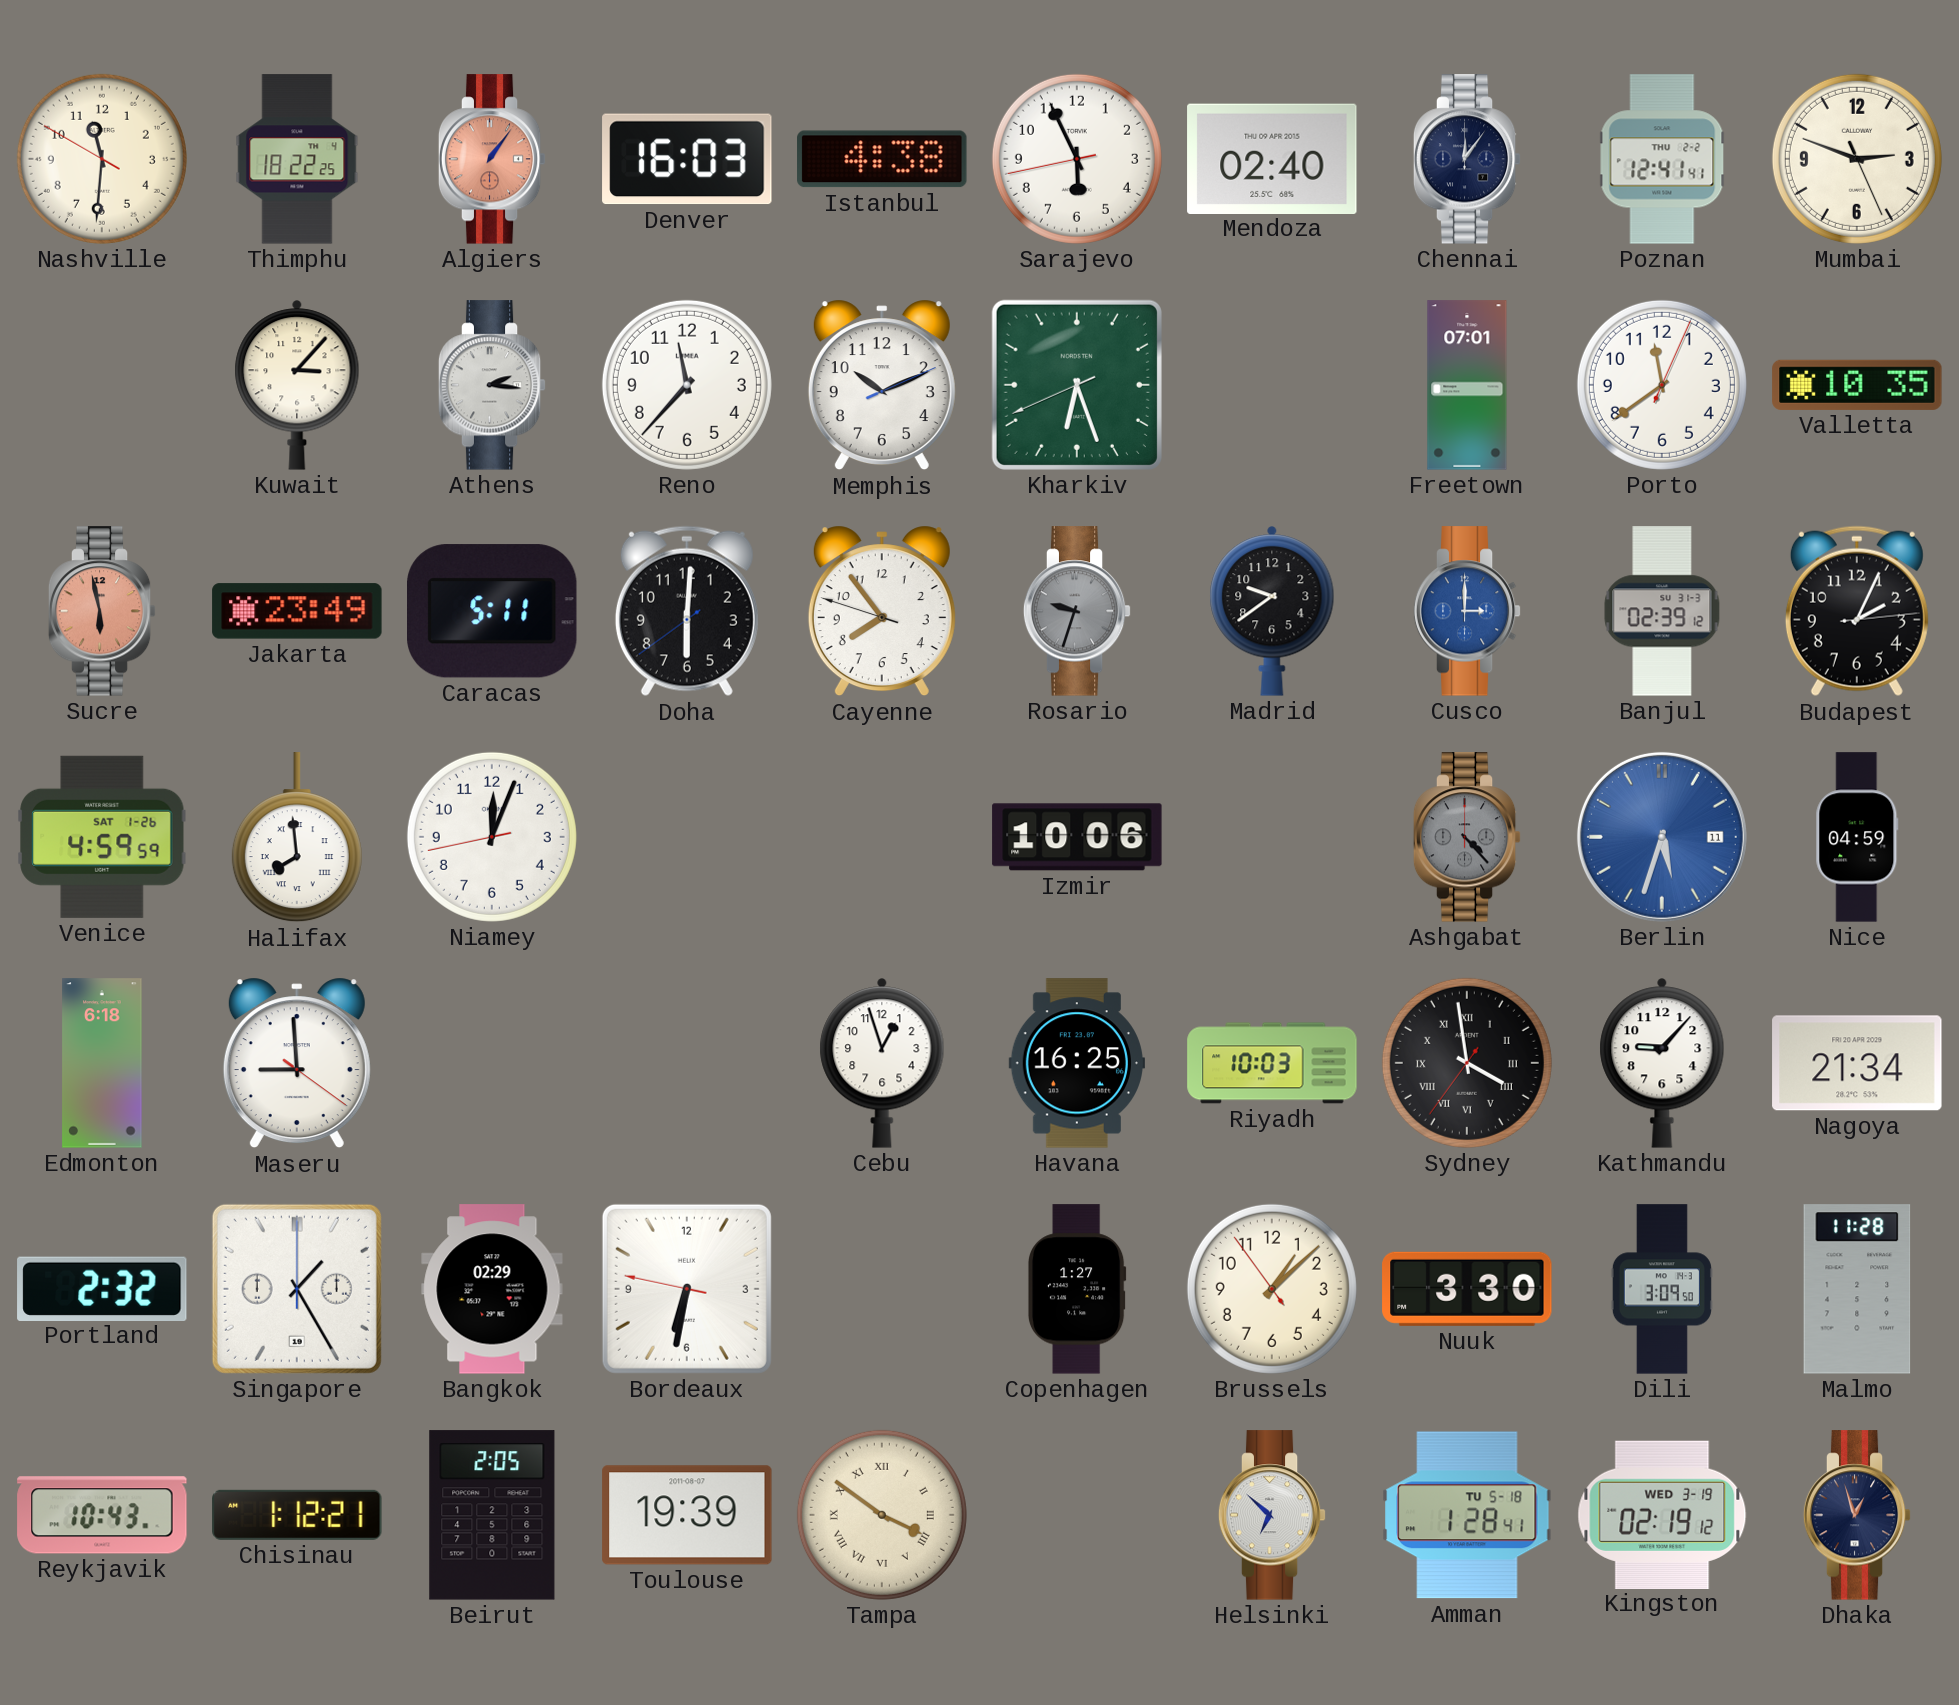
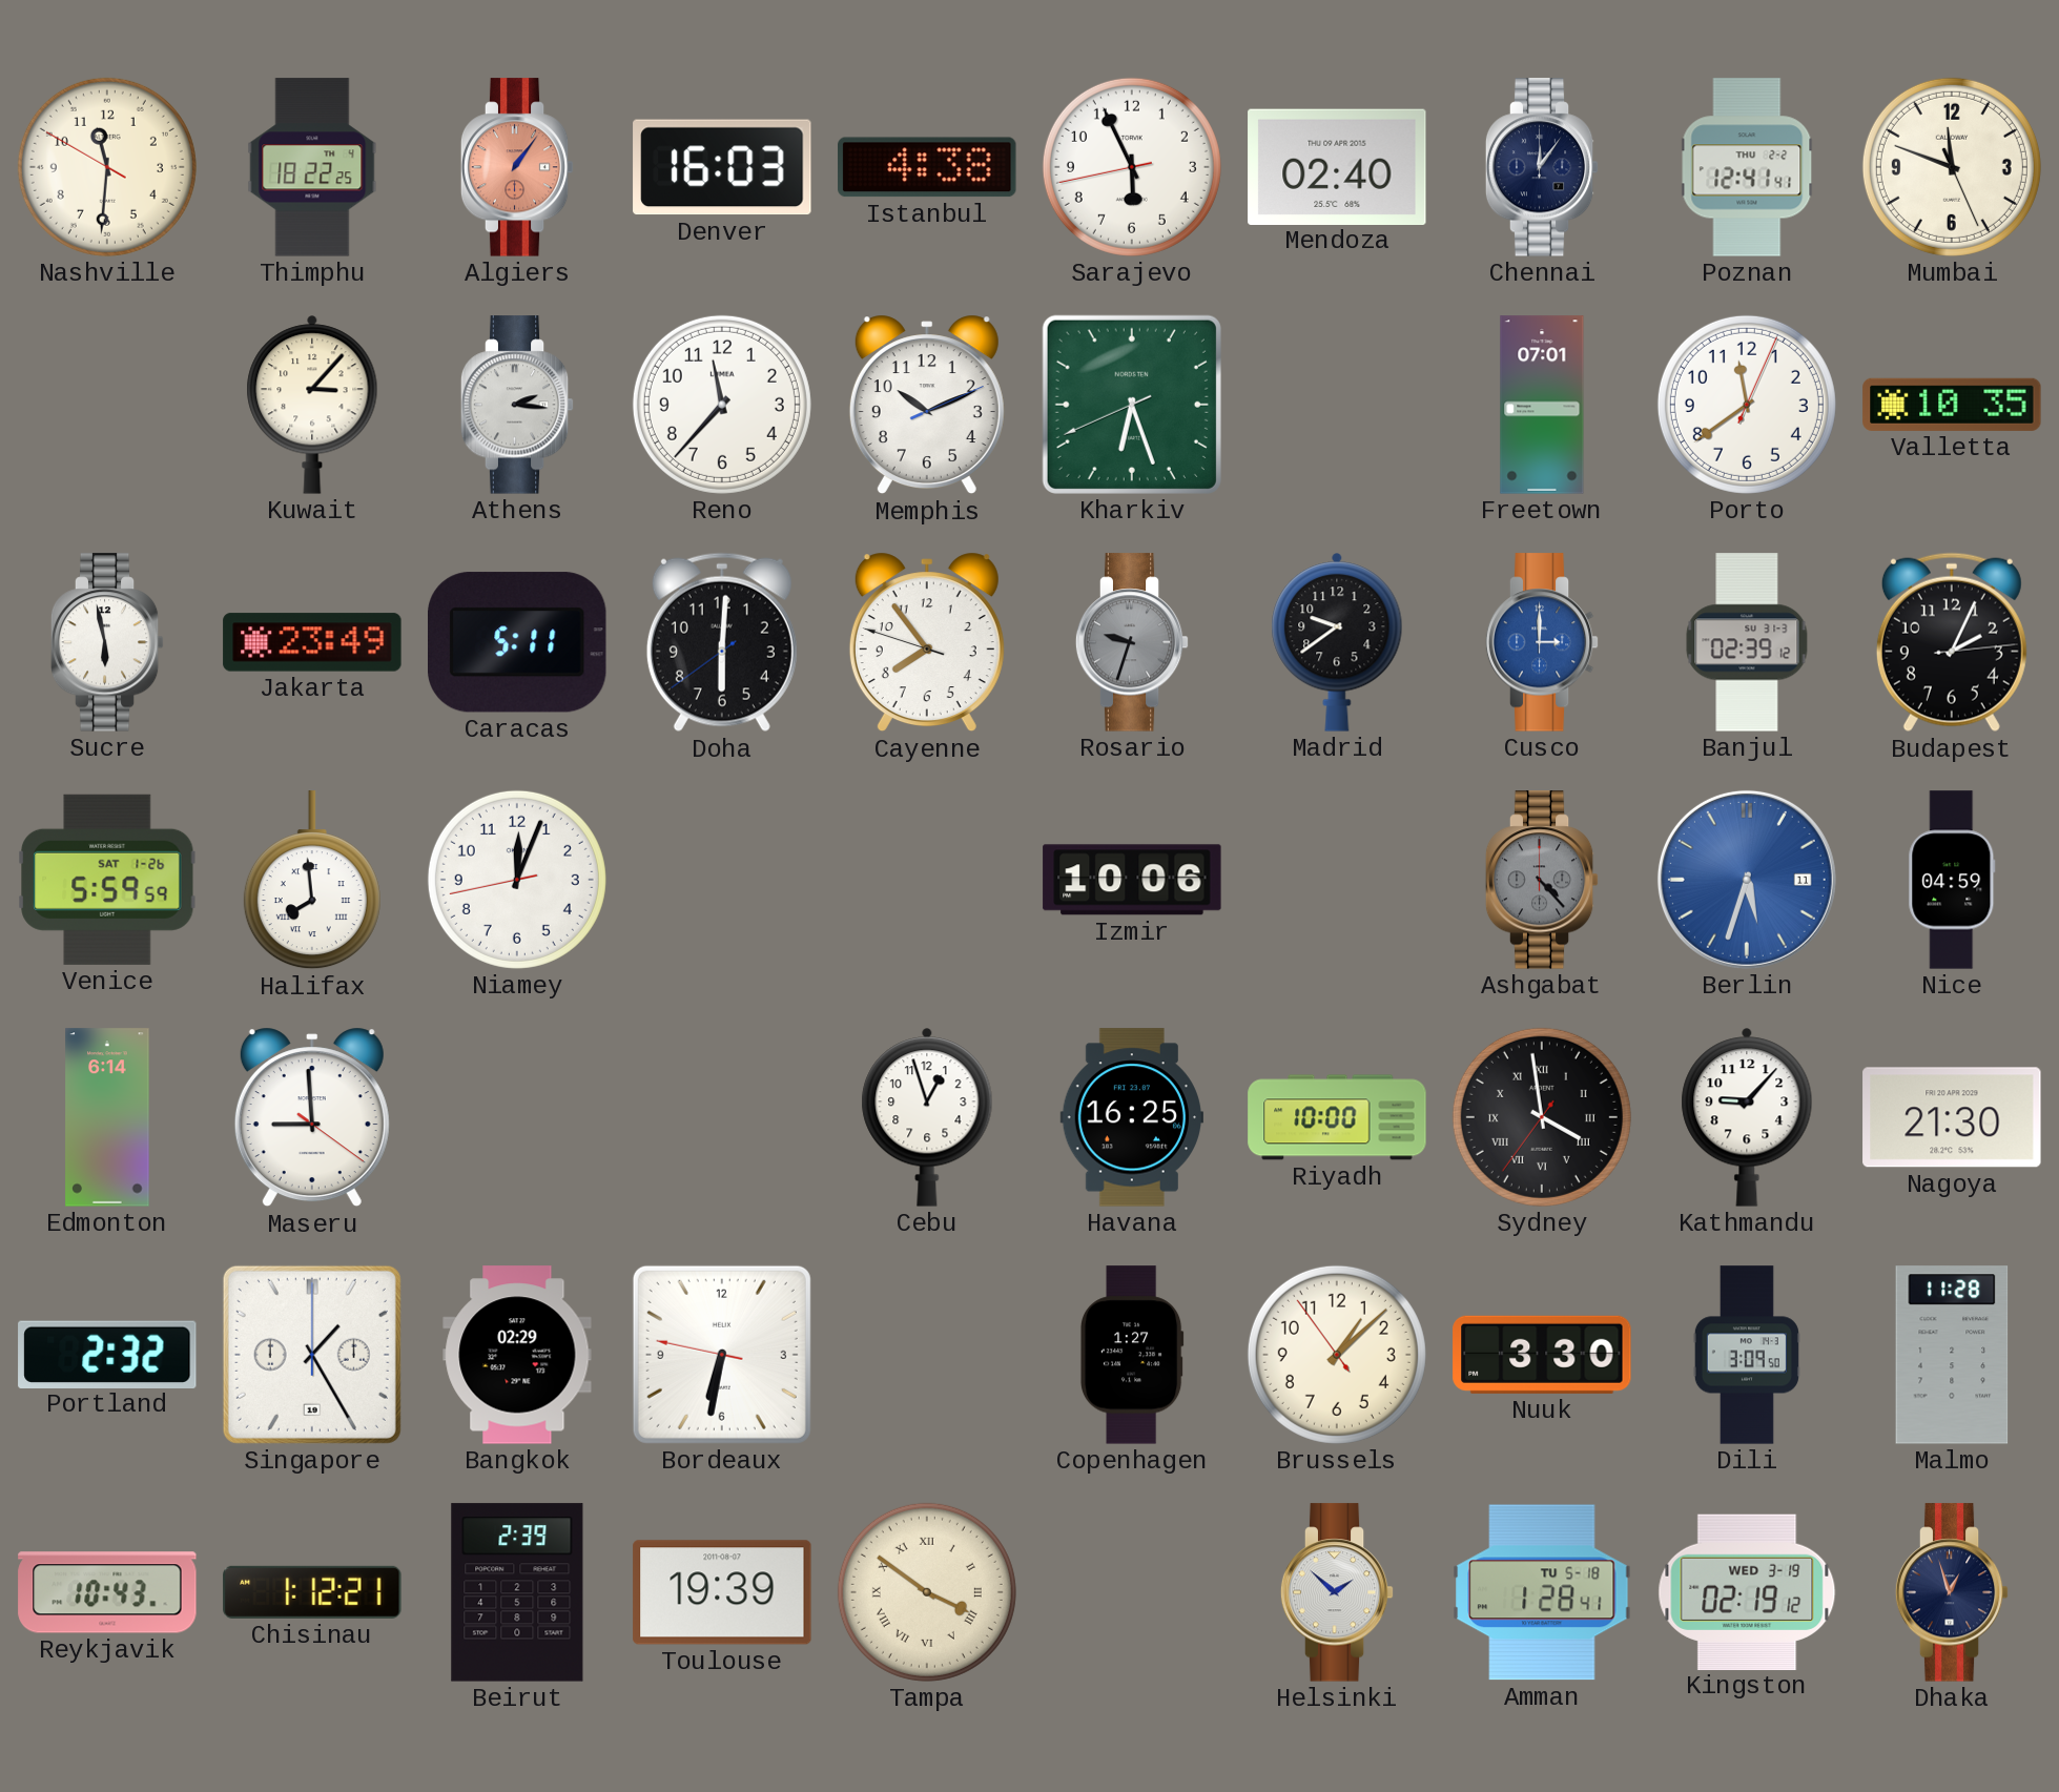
Mumbai: 2:48 -> 11:48
Sucre dial: salmon -> white
Venice: 4:59 -> 5:59
Edmonton: 6:18 -> 6:14
Riyadh: 10:03 -> 10:00
Nagoya: 21:34 -> 21:30
Beirut: 2:05 -> 2:39
Helsinki: 6:52 -> 1:52
